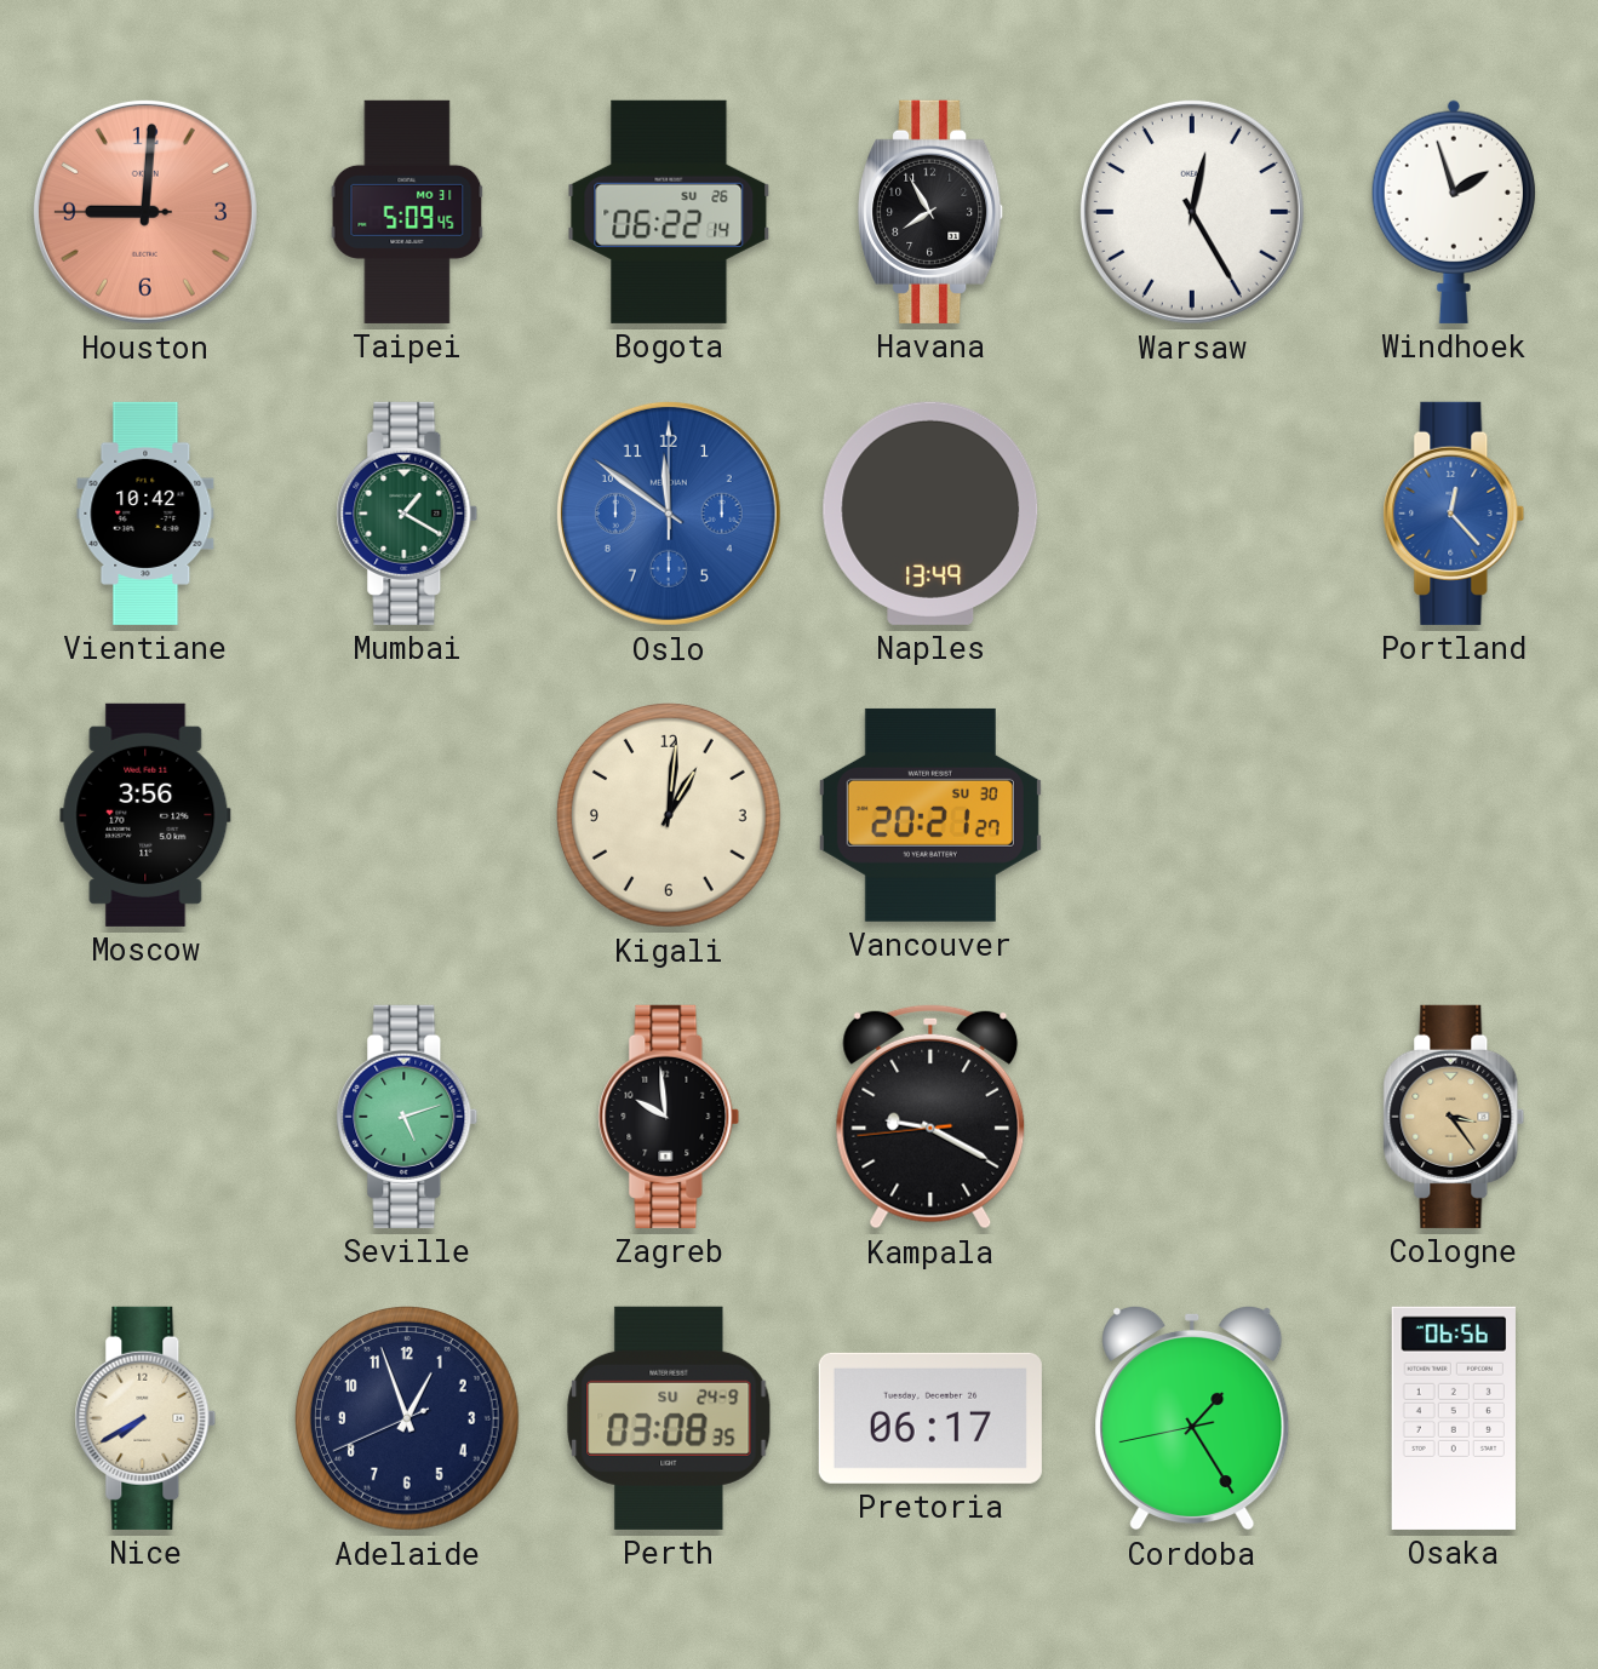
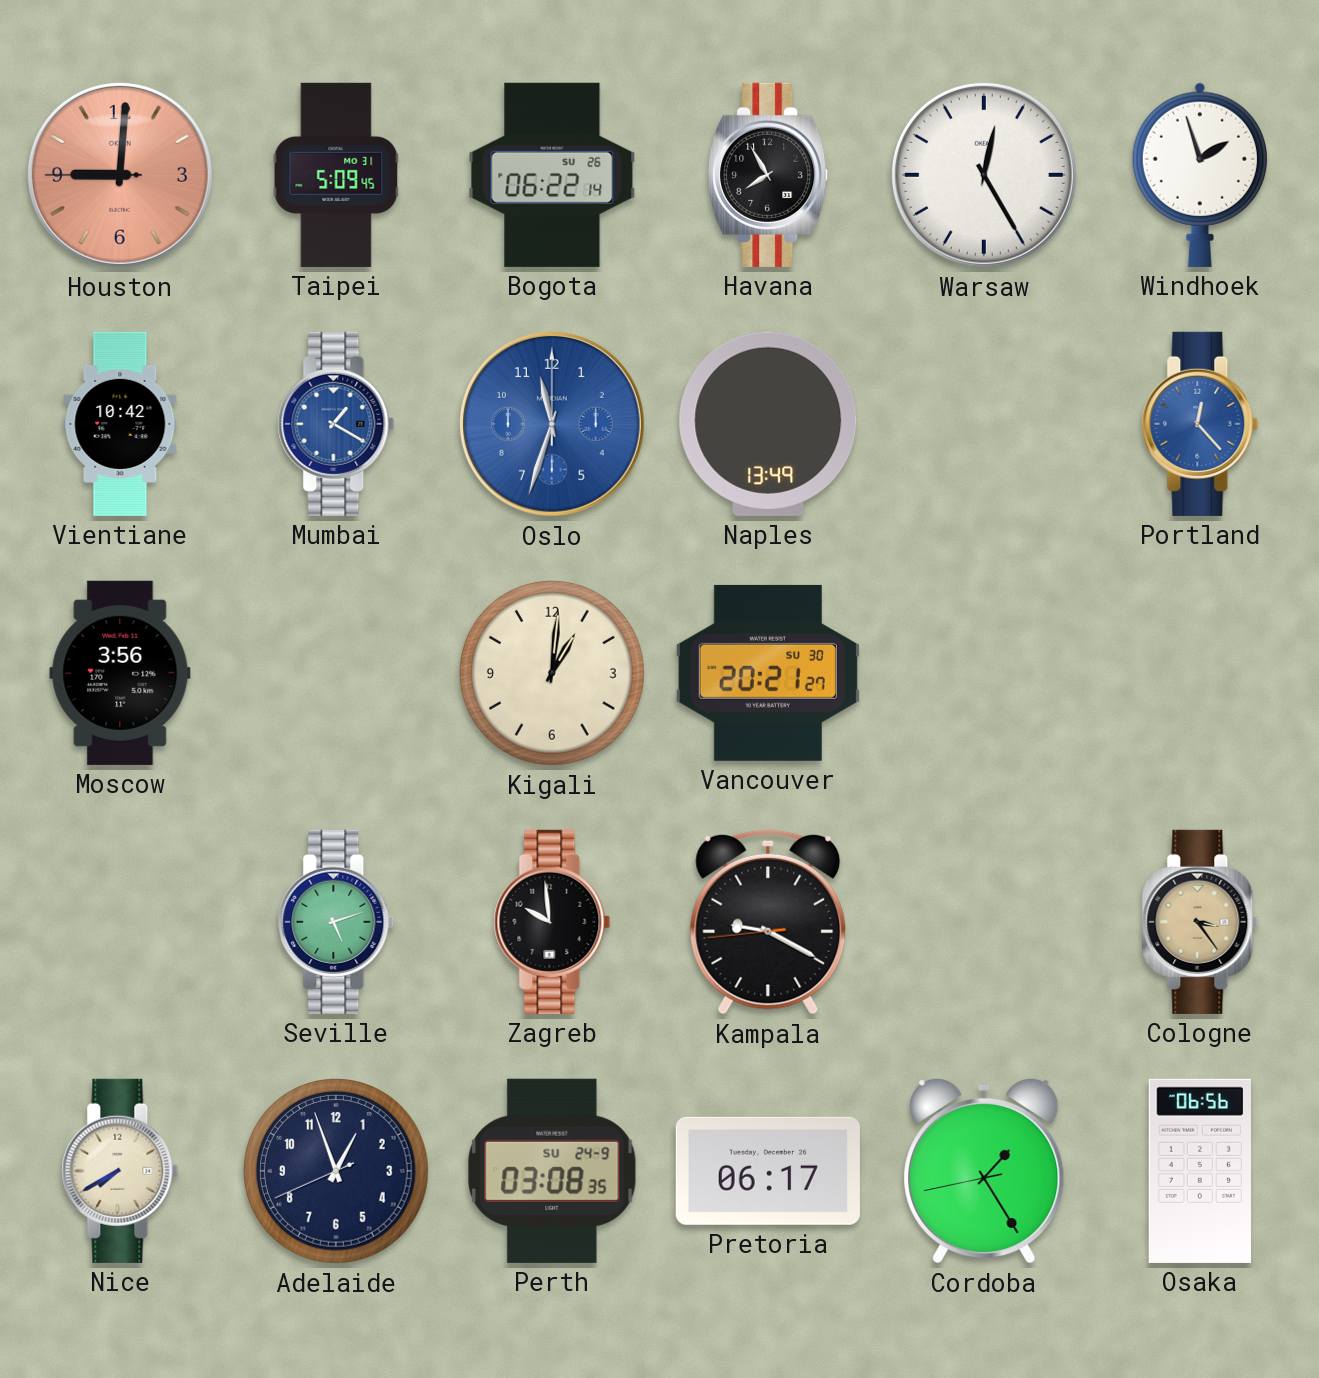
Mumbai dial: green -> blue
Oslo: 11:51 -> 11:33
